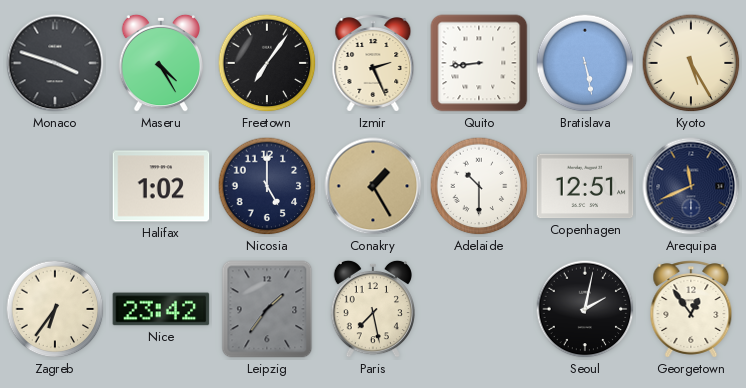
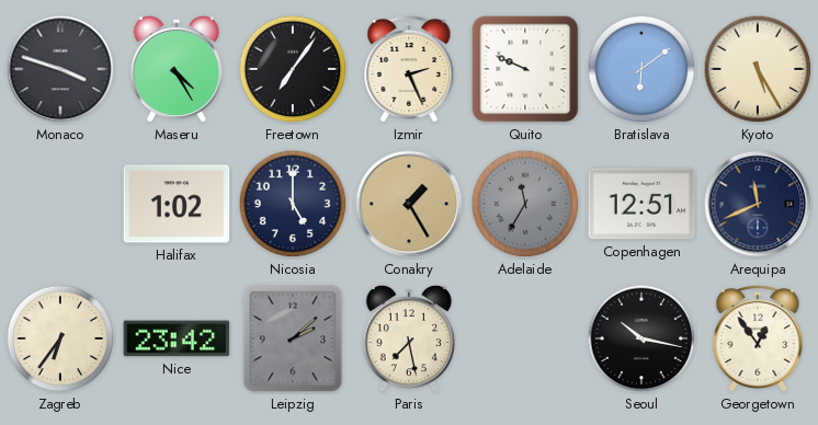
Quito: 8:44 -> 9:49
Bratislava: 5:28 -> 6:09
Adelaide: 10:30 -> 11:35
Adelaide dial: white -> grey
Leipzig: 1:36 -> 2:08
Seoul: 2:02 -> 10:17
